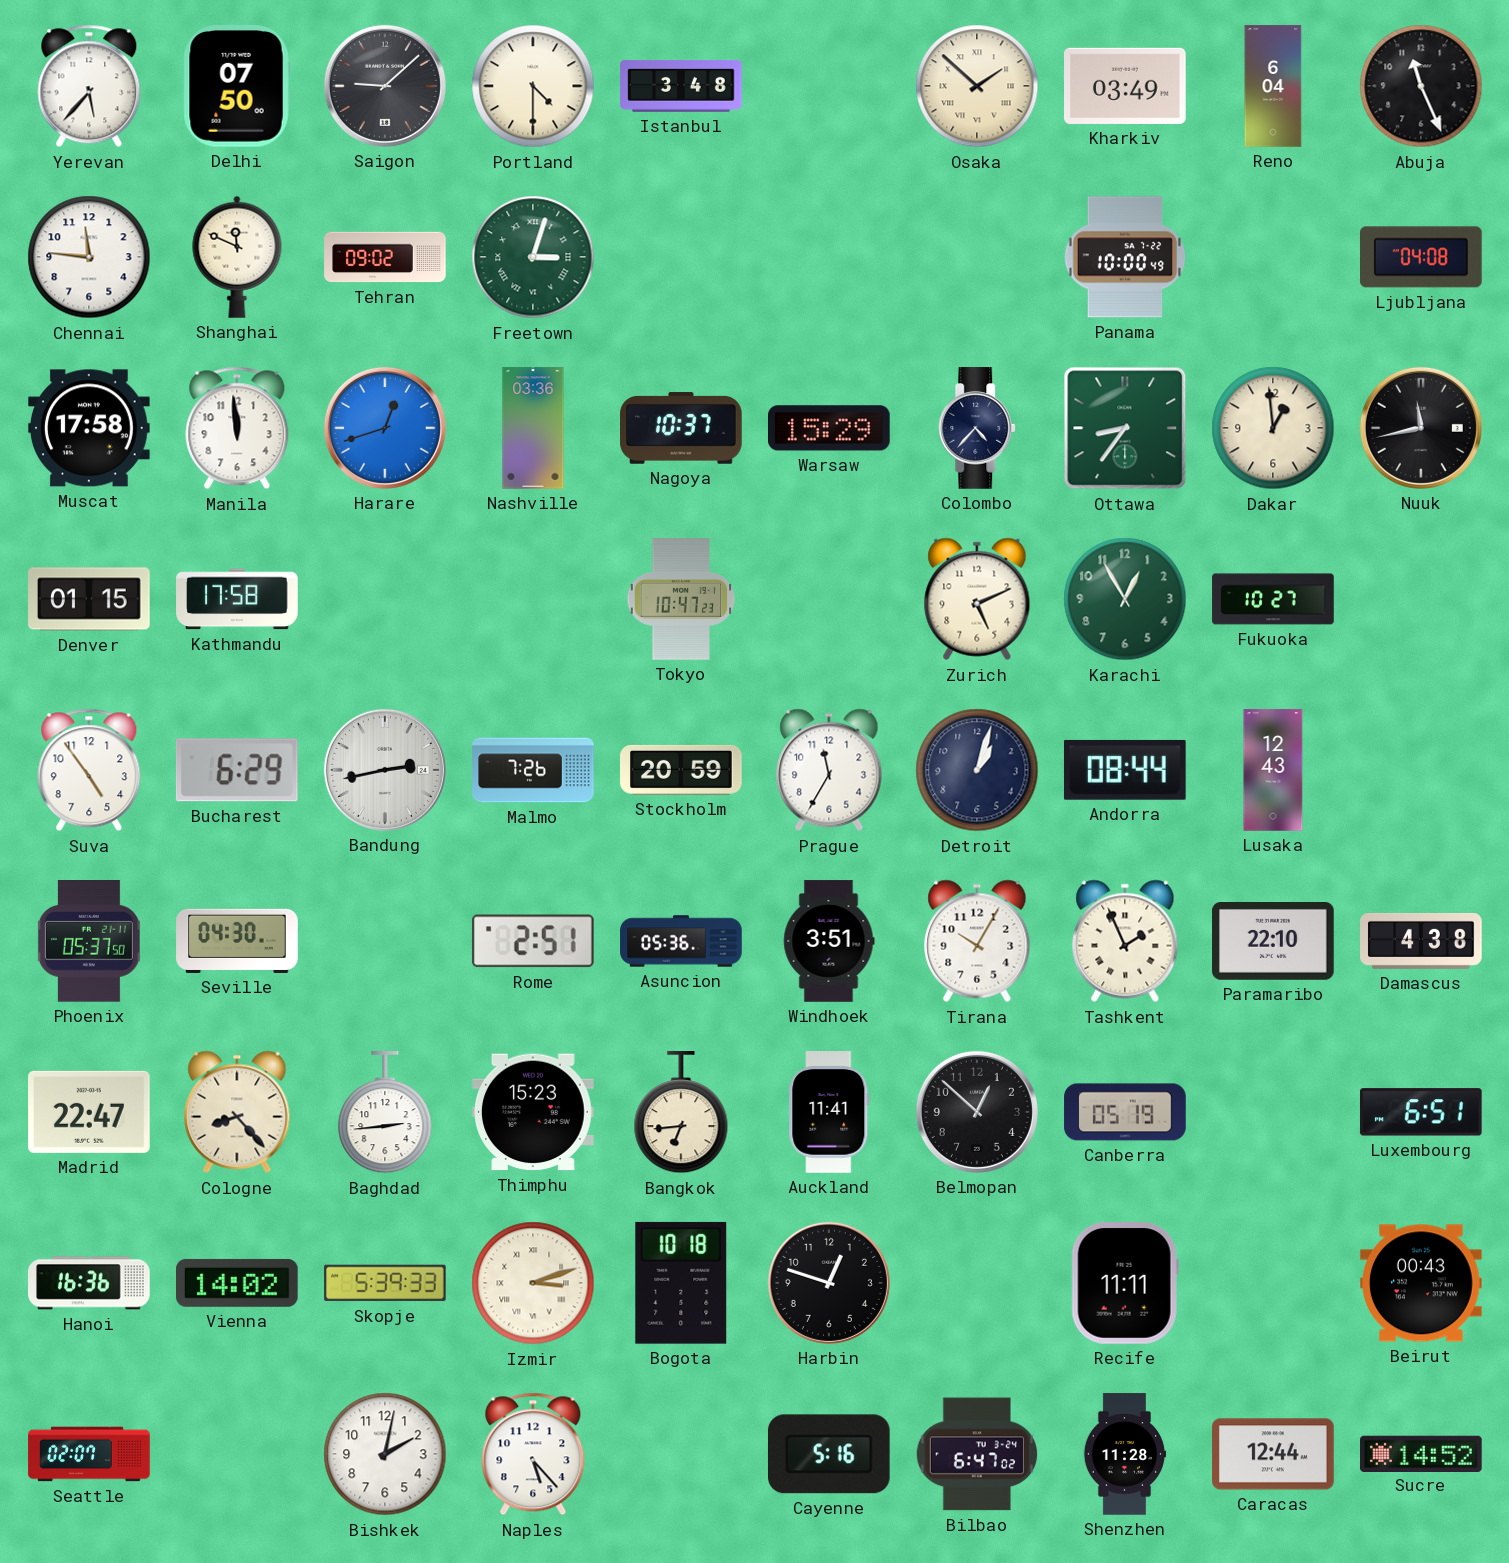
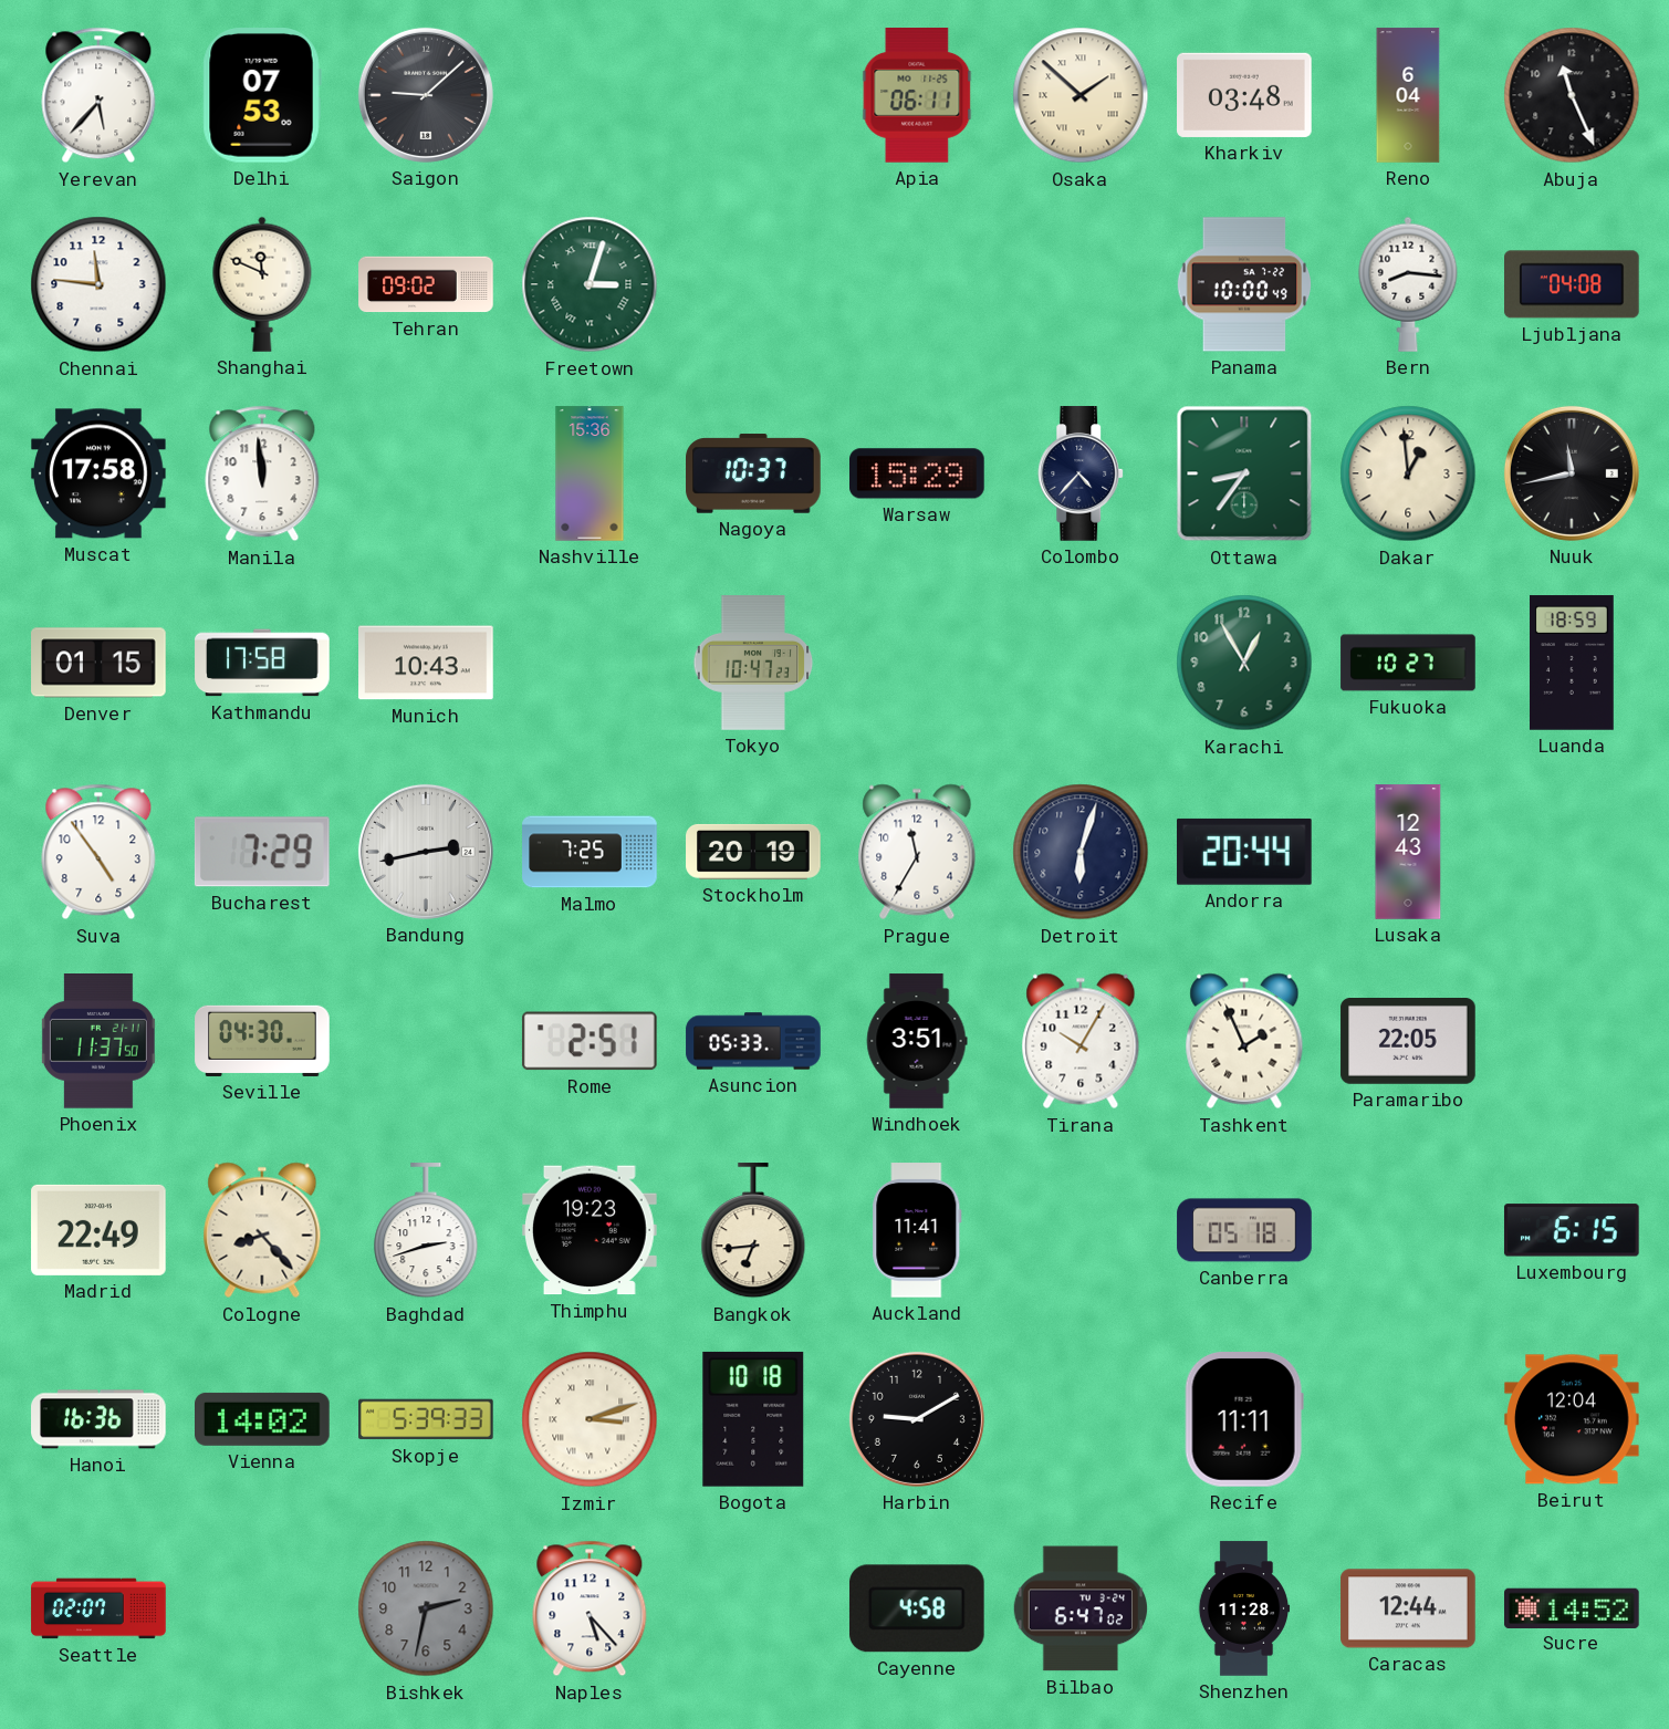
Delhi: 07:50 -> 07:53
Portland: 4:30 -> none
Istanbul: 3:48 -> none
Apia: none -> 06:11
Kharkiv: 03:49 -> 03:48
Bern: none -> 8:16
Harare: 12:42 -> none
Nashville: 03:36 -> 15:36
Munich: none -> 10:43
Zurich: 5:11 -> none
Luanda: none -> 18:59
Bucharest: 6:29 -> 7:29
Malmo: 7:26 -> 7:25
Stockholm: 20:59 -> 20:19
Detroit: 1:03 -> 6:03
Andorra: 08:44 -> 20:44
Phoenix: 05:37 -> 11:37
Asuncion: 05:36 -> 05:33
Paramaribo: 22:10 -> 22:05
Damascus: 4:38 -> none
Madrid: 22:47 -> 22:49
Baghdad: 2:44 -> 2:42
Thimphu: 15:23 -> 19:23
Belmopan: 12:52 -> none
Canberra: 05:19 -> 05:18
Luxembourg: 6:51 -> 6:15
Harbin: 12:48 -> 9:10
Beirut: 00:43 -> 12:04
Bishkek: 2:02 -> 2:32
Bishkek dial: white -> grey
Cayenne: 5:16 -> 4:58
